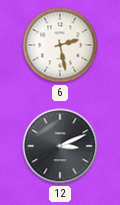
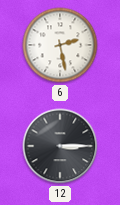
12: 3:11 -> 3:15
